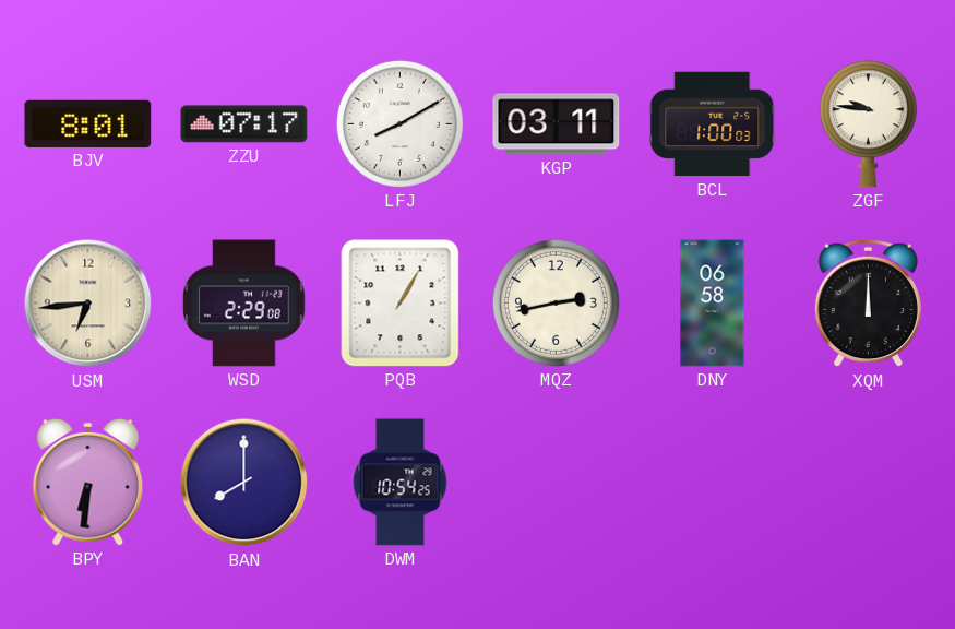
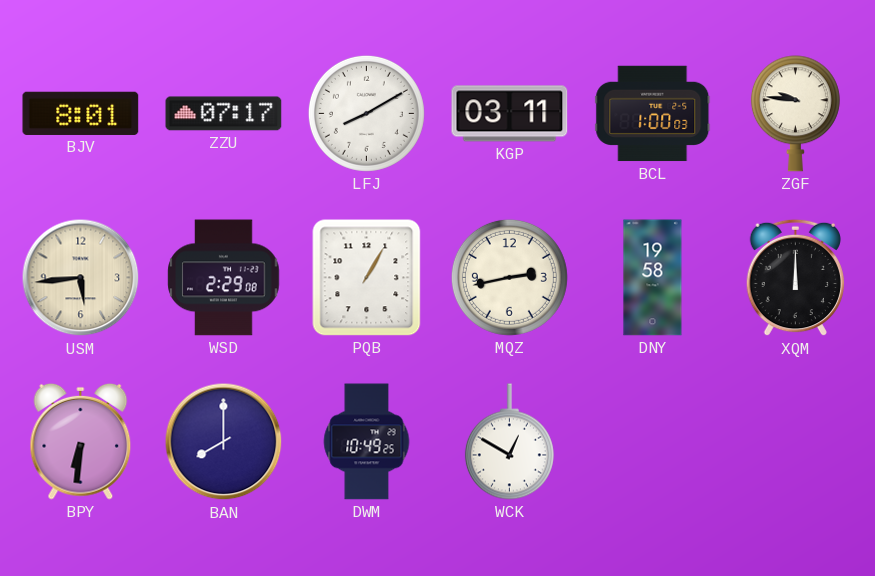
USM: 6:44 -> 5:44
DNY: 06:58 -> 19:58
DWM: 10:54 -> 10:49
WCK: none -> 12:50
